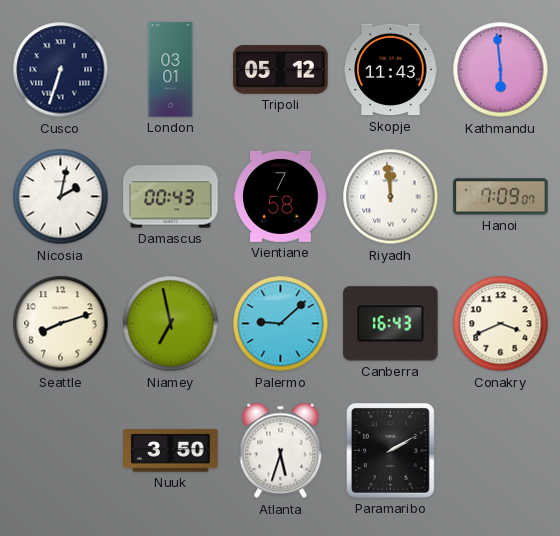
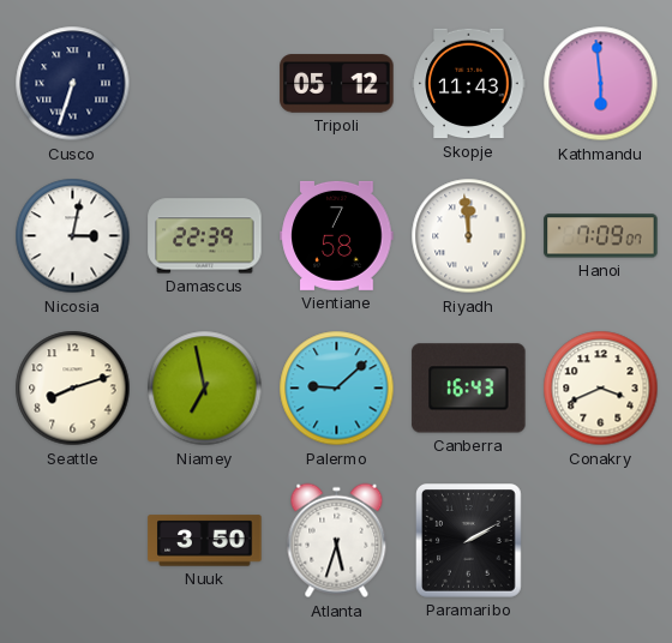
London: 03:01 -> none
Nicosia: 2:02 -> 3:02
Damascus: 00:43 -> 22:39
